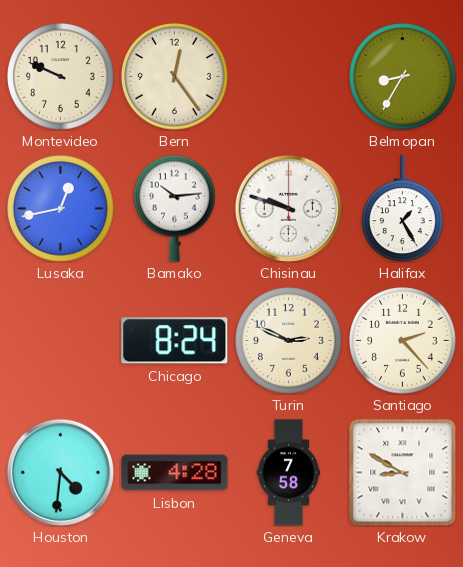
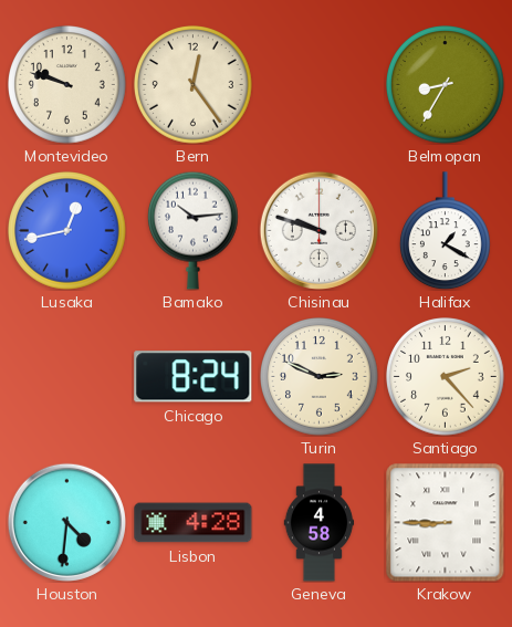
Montevideo: 9:49 -> 9:48
Halifax: 1:25 -> 1:20
Geneva: 7:58 -> 4:58
Krakow: 8:50 -> 8:45
